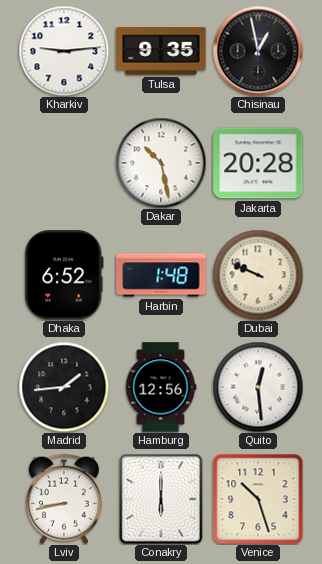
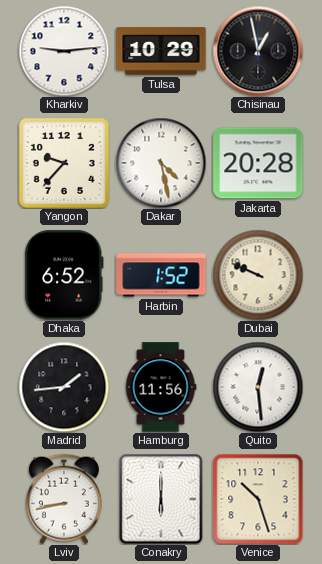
Tulsa: 9:35 -> 10:29
Yangon: none -> 9:37
Dakar: 10:28 -> 4:28
Harbin: 1:48 -> 1:52
Hamburg: 12:56 -> 11:56
